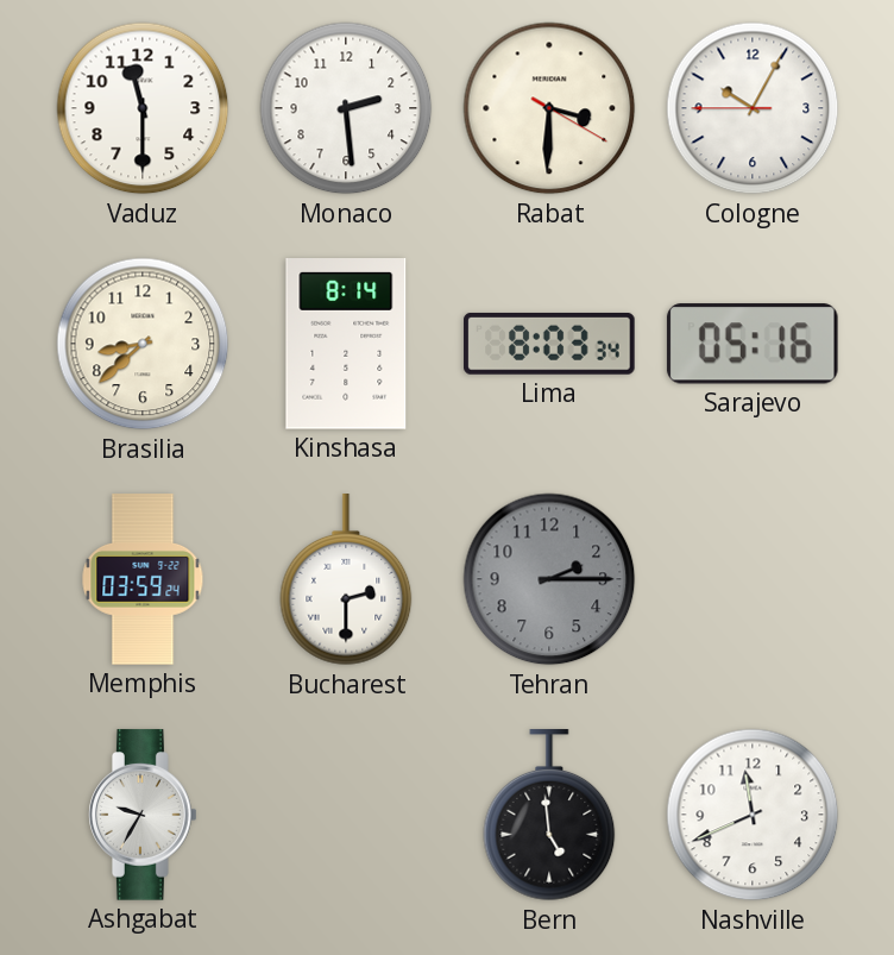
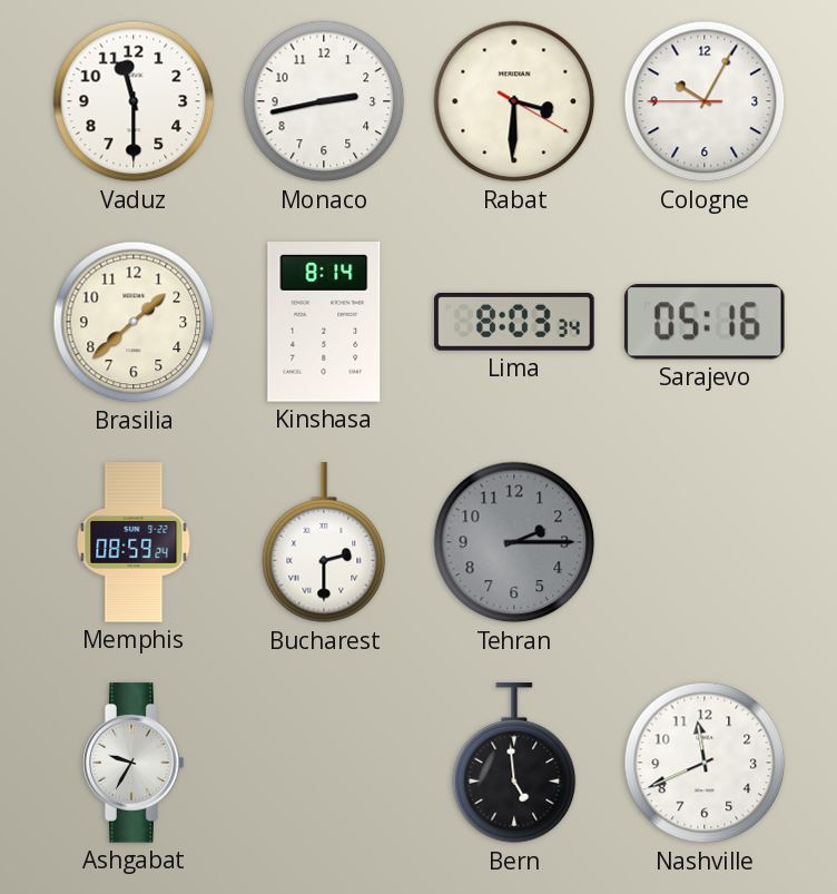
Monaco: 2:29 -> 2:43
Brasilia: 8:38 -> 1:38
Memphis: 03:59 -> 08:59
